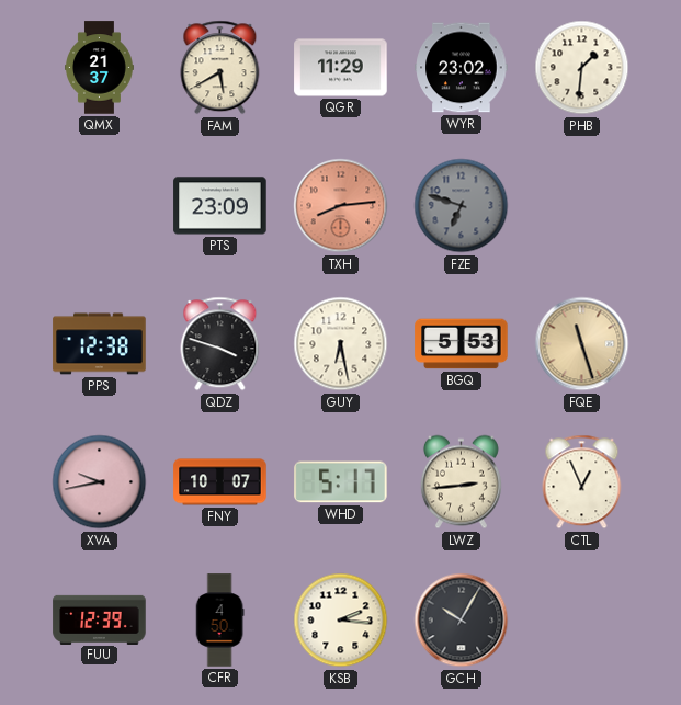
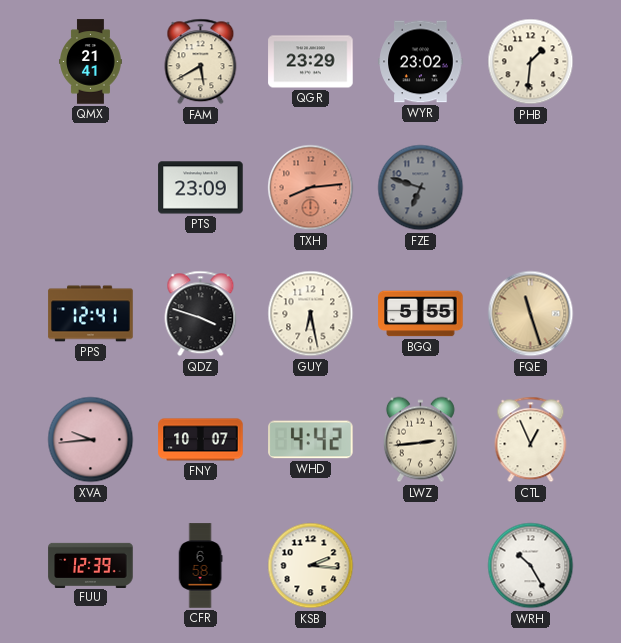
QMX: 21:37 -> 21:41
QGR: 11:29 -> 23:29
PPS: 12:38 -> 12:41
BGQ: 5:53 -> 5:55
XVA: 9:43 -> 9:44
WHD: 5:17 -> 4:42
CFR: 4:50 -> 6:58
GCH: 10:05 -> none
WRH: none -> 10:25
